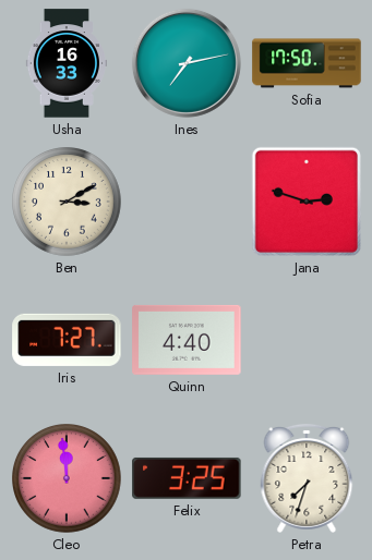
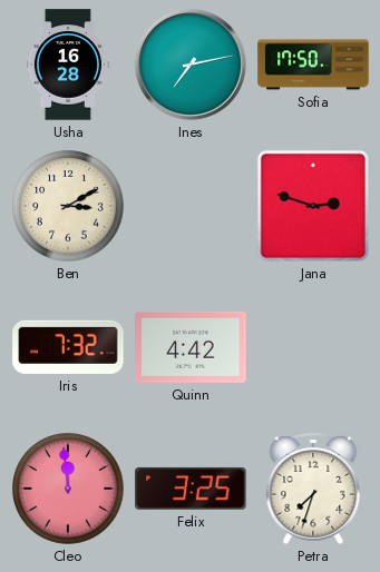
Usha: 16:33 -> 16:28
Iris: 7:27 -> 7:32
Quinn: 4:40 -> 4:42
